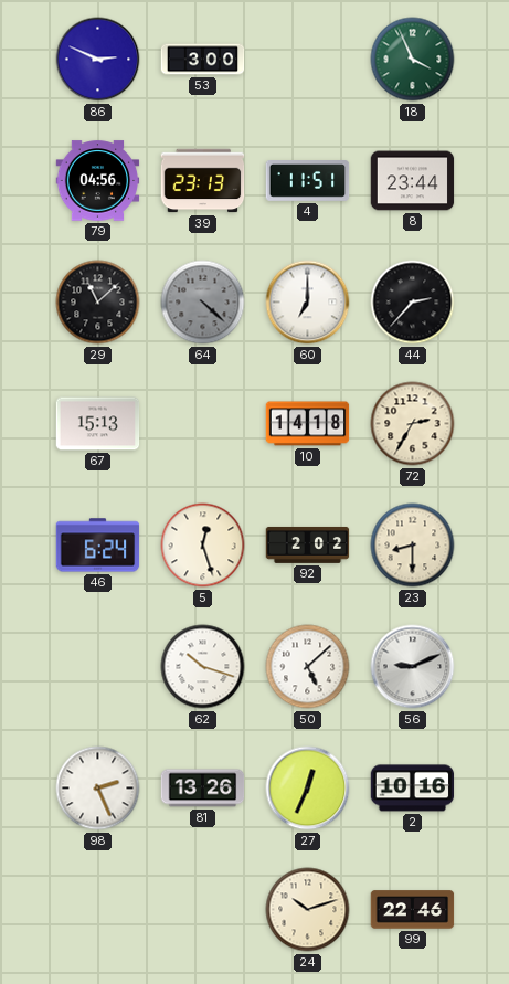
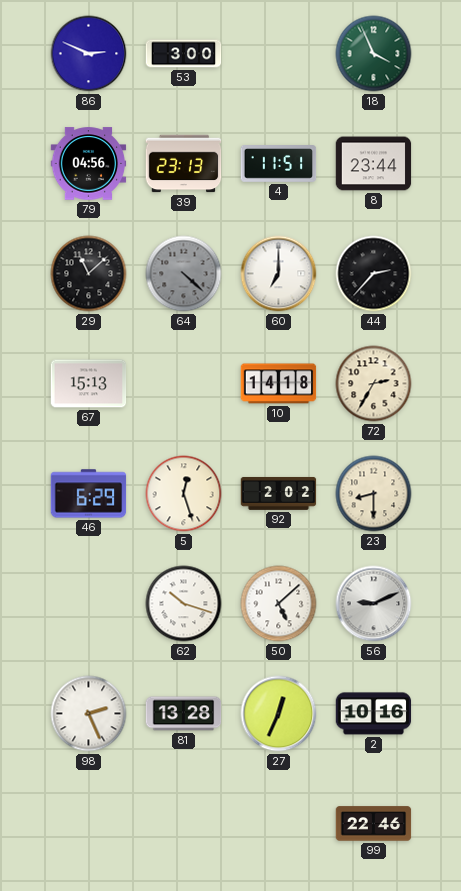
46: 6:24 -> 6:29
81: 13:26 -> 13:28
24: 10:12 -> none
